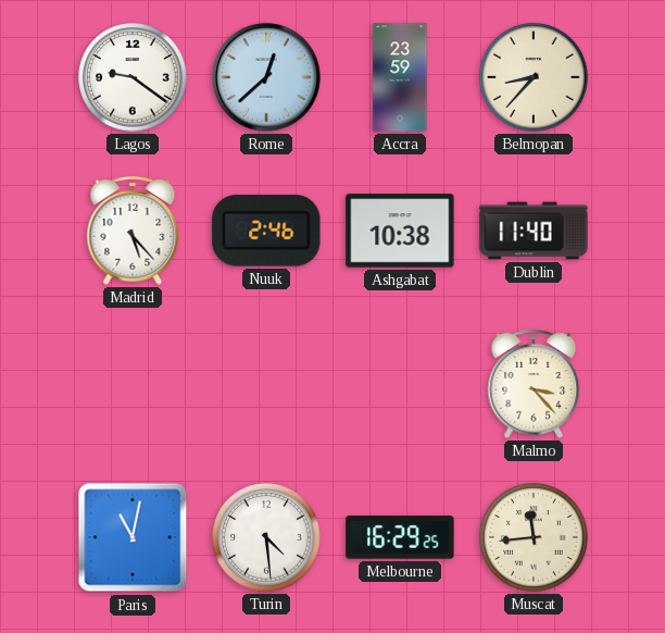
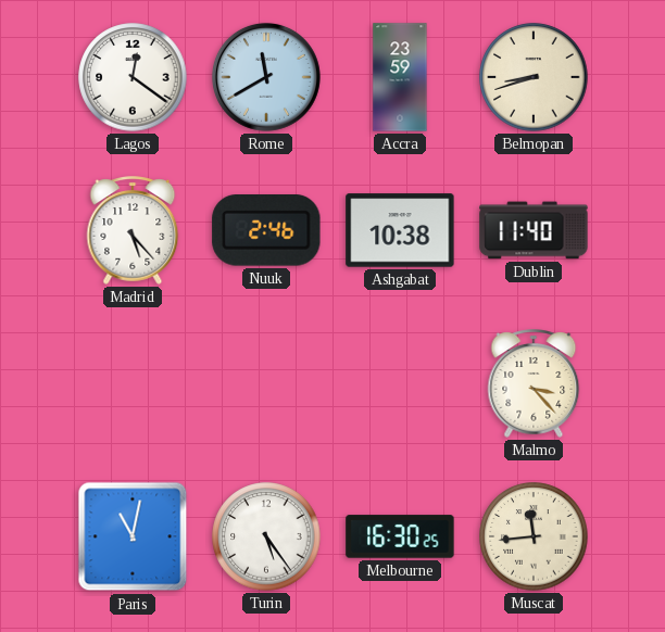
Lagos: 9:21 -> 12:21
Rome: 12:38 -> 11:40
Belmopan: 8:37 -> 8:42
Turin: 4:29 -> 5:24
Melbourne: 16:29 -> 16:30
